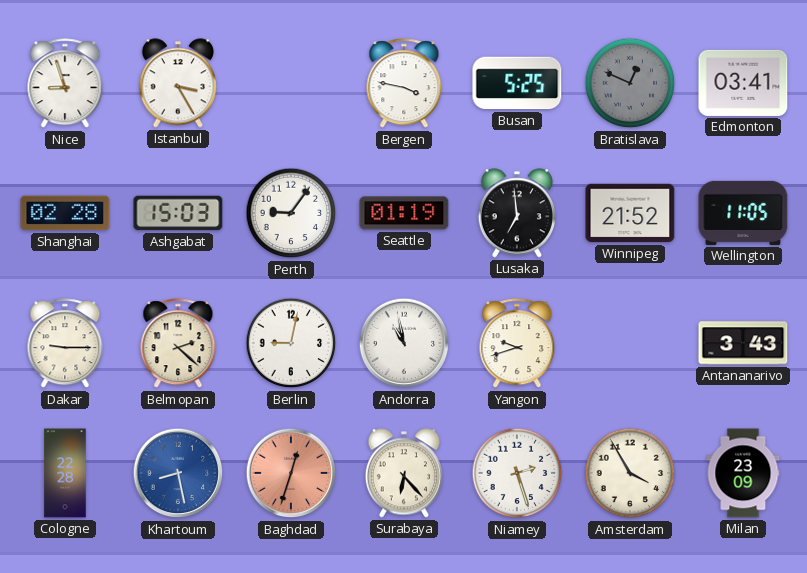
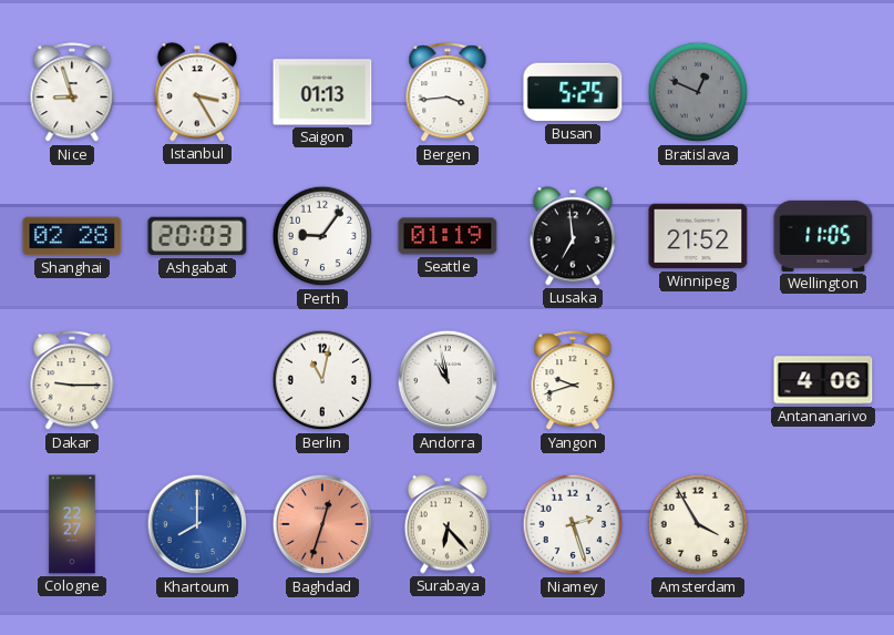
Saigon: none -> 01:13
Bergen: 3:47 -> 3:44
Edmonton: 03:41 -> none
Ashgabat: 15:03 -> 20:03
Belmopan: 2:22 -> none
Berlin: 9:02 -> 11:02
Antananarivo: 3:43 -> 4:06
Cologne: 22:28 -> 22:27
Khartoum: 8:28 -> 8:00
Milan: 23:09 -> none
